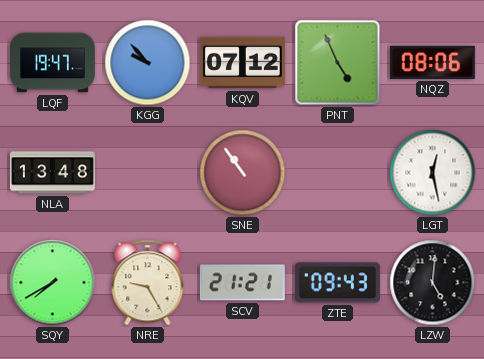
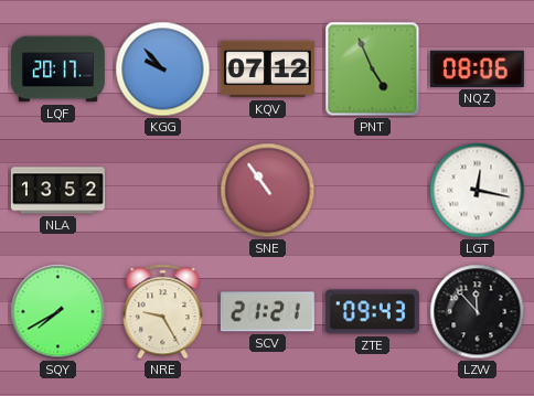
LQF: 19:47 -> 20:17
NLA: 13:48 -> 13:52
LGT: 12:28 -> 12:17
LZW: 5:01 -> 11:53
